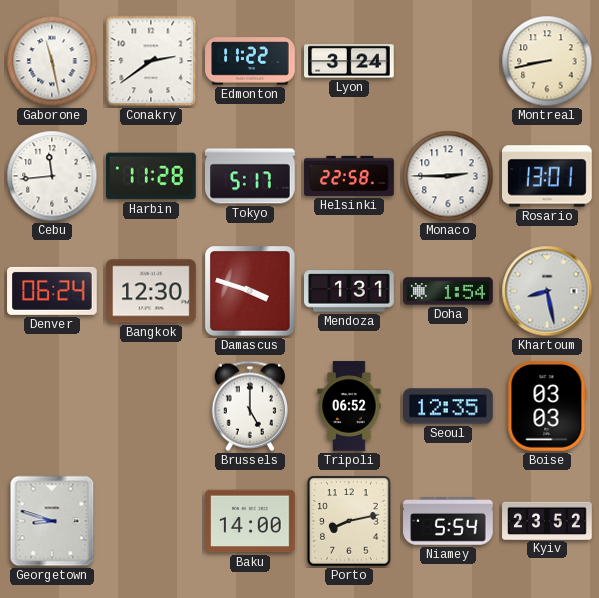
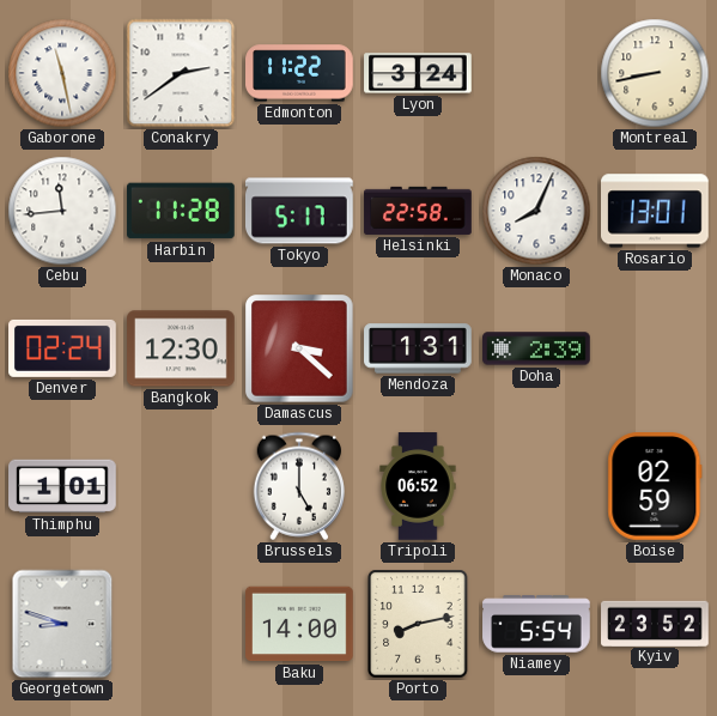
Monaco: 2:45 -> 8:04
Denver: 06:24 -> 02:24
Damascus: 3:48 -> 3:22
Doha: 1:54 -> 2:39
Khartoum: 8:28 -> none
Thimphu: none -> 1:01
Seoul: 12:35 -> none
Boise: 03:03 -> 02:59
